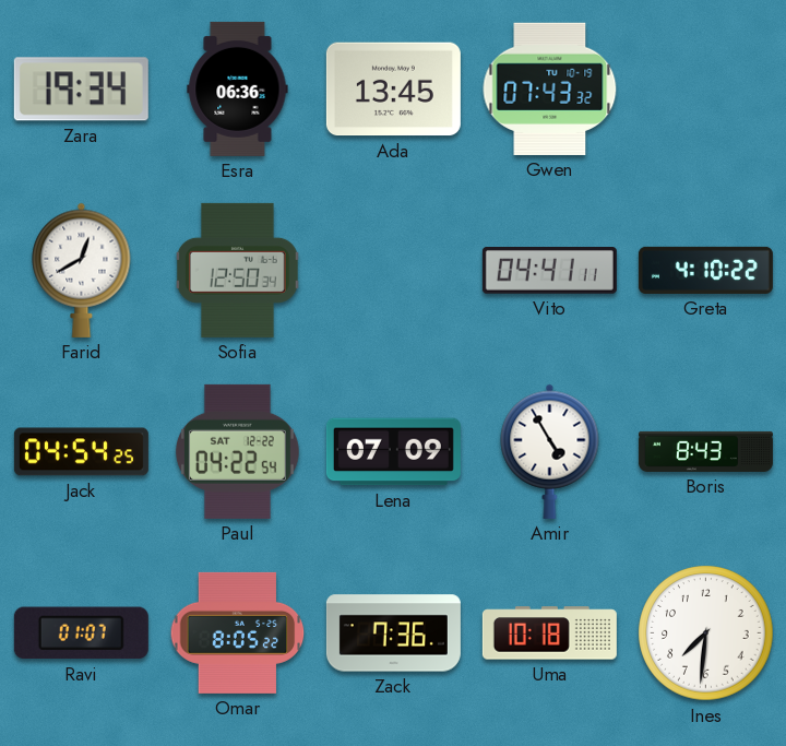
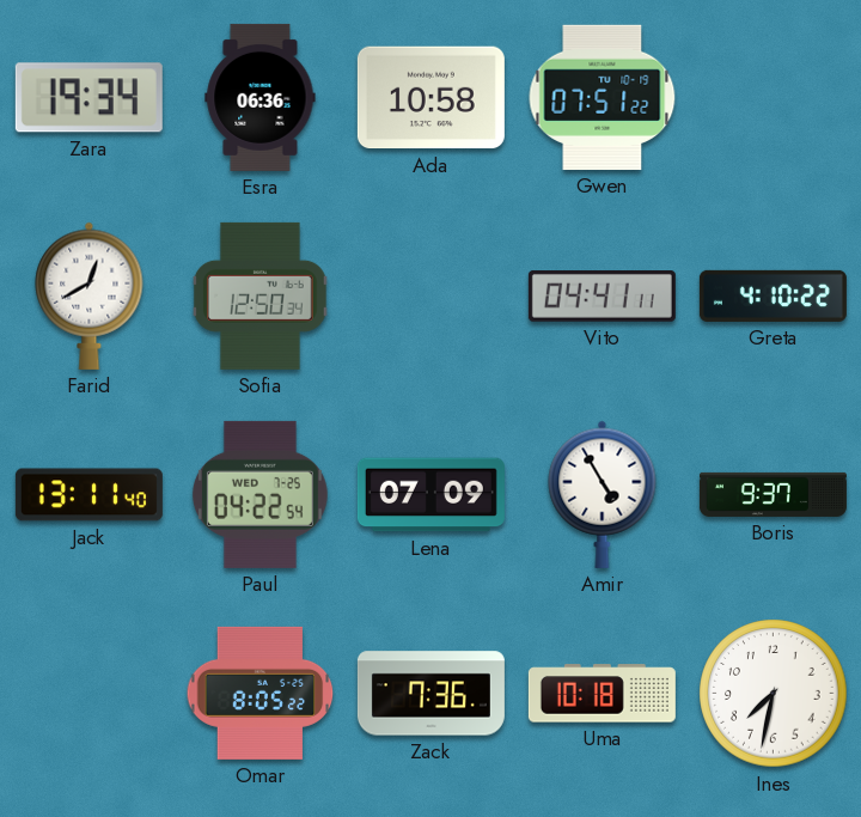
Ada: 13:45 -> 10:58
Gwen: 07:43 -> 07:51
Jack: 04:54 -> 13:11
Paul date: SAT 12-22 -> WED 7-25
Boris: 8:43 -> 9:37
Ravi: 01:07 -> none
Ines: 7:31 -> 7:32
